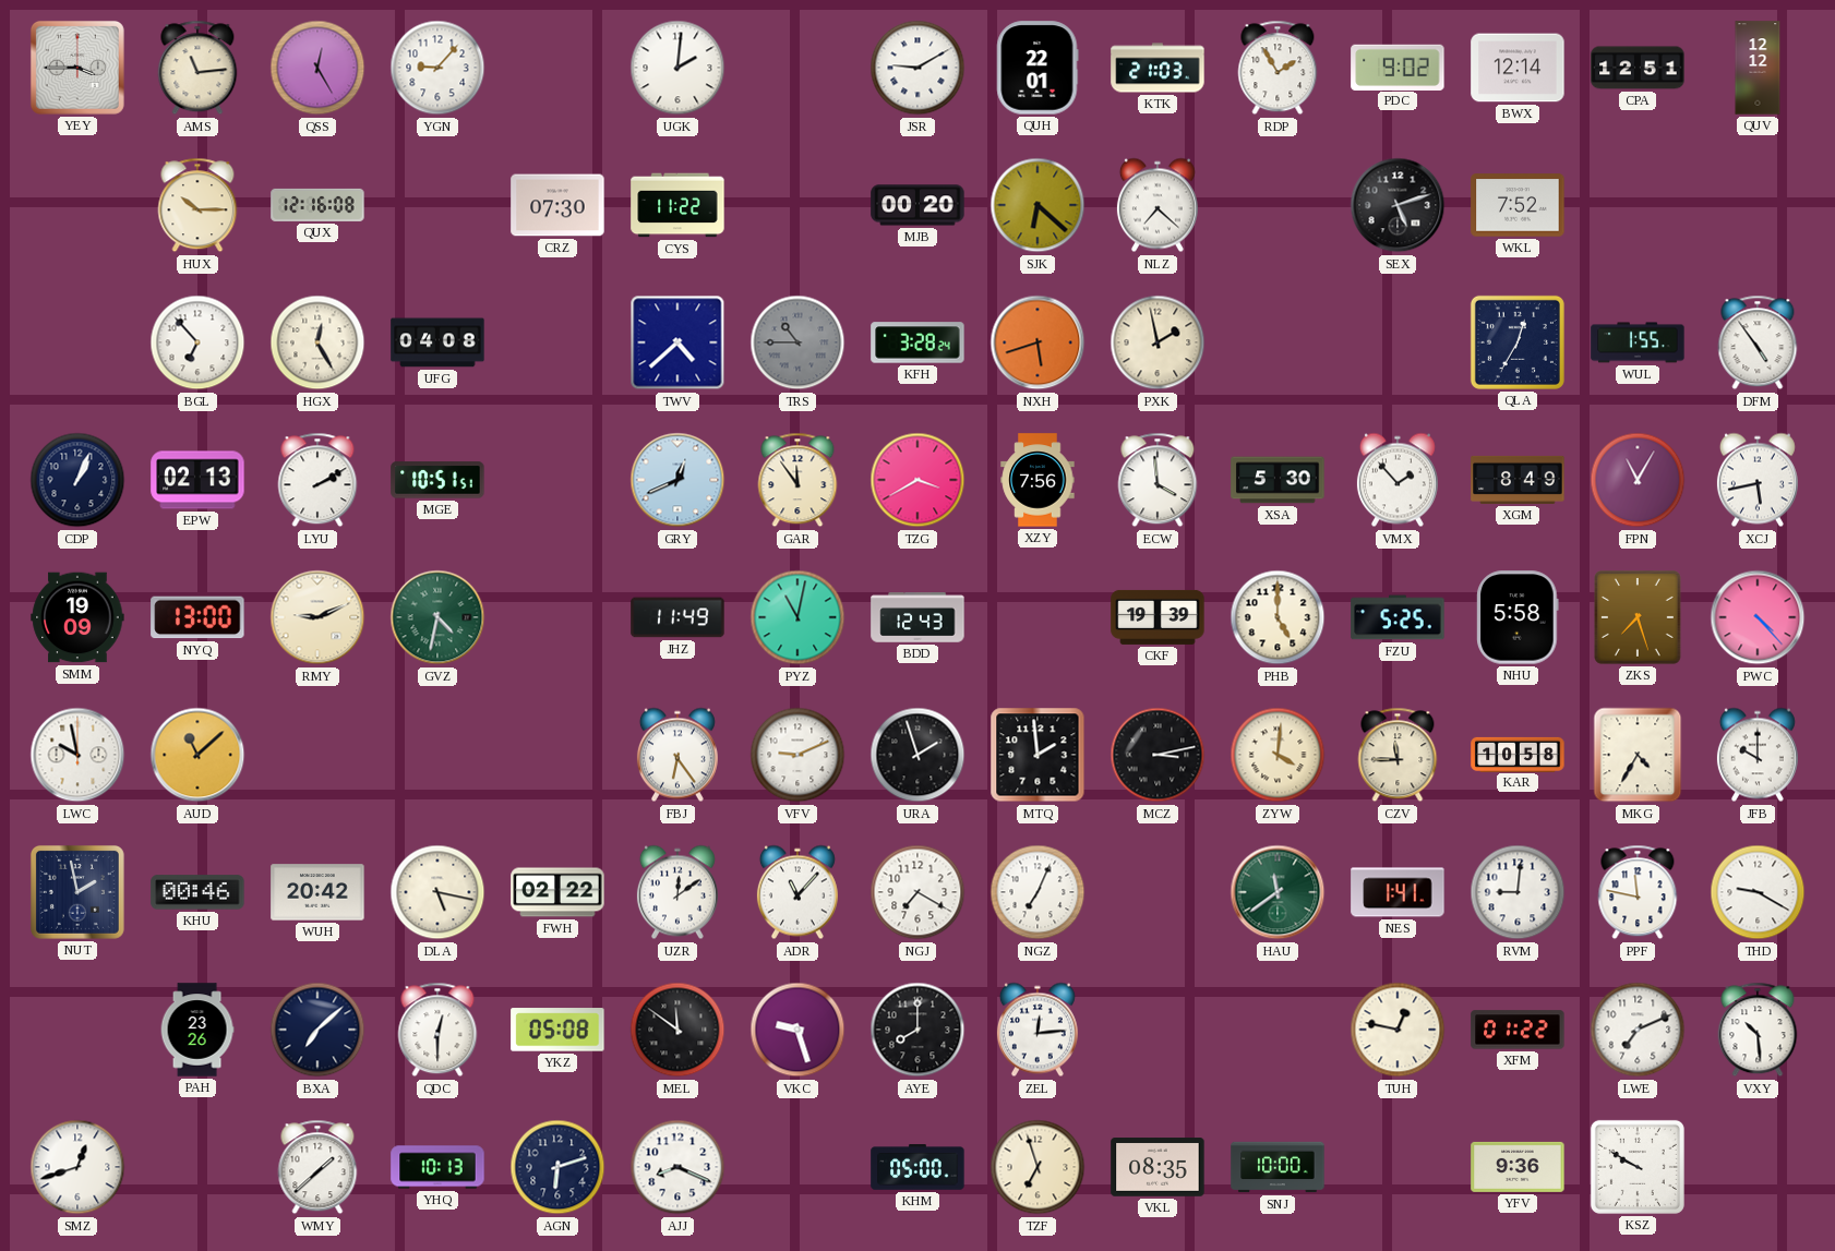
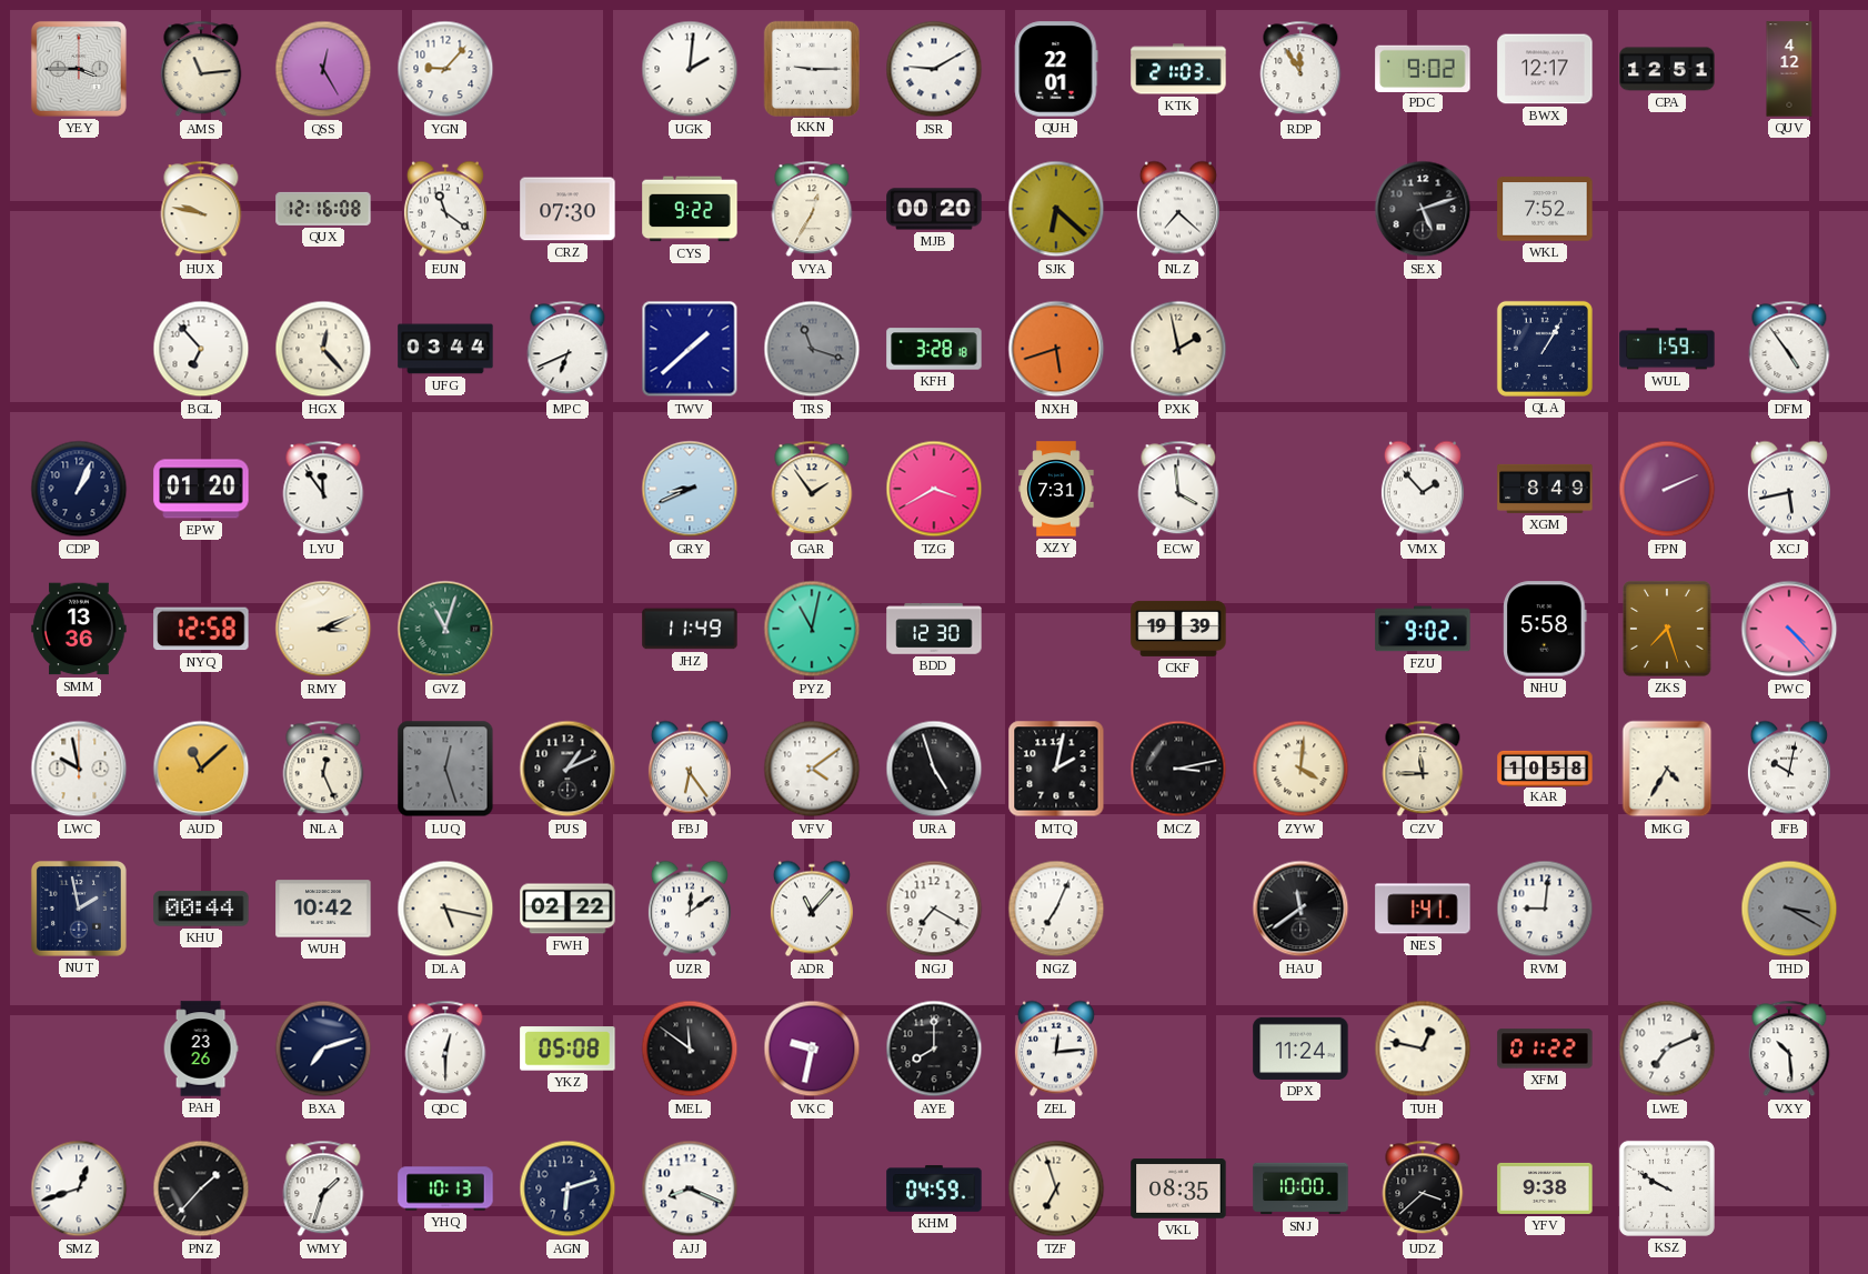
KKN: none -> 9:15
RDP: 1:55 -> 11:55
BWX: 12:14 -> 12:17
QUV: 12:12 -> 4:12
HUX: 10:15 -> 9:47
EUN: none -> 11:21
CYS: 11:22 -> 9:22
VYA: none -> 12:35
HGX: 12:25 -> 12:23
UFG: 04:08 -> 03:44
MPC: none -> 6:41
TWV: 4:38 -> 1:38
TRS: 10:45 -> 11:18
KFH: 3:28:24 -> 3:28:18
QLA: 12:35 -> 1:05
WUL: 1:55 -> 1:59
EPW: 02:13 -> 01:20
LYU: 2:10 -> 11:54
MGE: 10:51 -> none
GRY: 12:41 -> 8:41
GAR: 11:54 -> 1:54
XZY: 7:56 -> 7:31
XSA: 5:30 -> none
FPN: 11:05 -> 2:11
SMM: 19:09 -> 13:36
NYQ: 13:00 -> 12:58
RMY: 9:11 -> 3:11
GVZ: 4:32 -> 11:03
BDD: 12:43 -> 12:30
PHB: 5:00 -> none
FZU: 5:25 -> 9:02
NLA: none -> 12:26
LUQ: none -> 12:27
PUS: none -> 1:11
VFV: 9:11 -> 4:09
URA: 1:57 -> 4:57
MTQ: 1:59 -> 2:02
JFB: 10:00 -> 10:02
KHU: 00:46 -> 00:44
WUH: 20:42 -> 10:42
HAU dial: green -> black
PPF: 11:47 -> none
THD: 9:20 -> 3:20
THD dial: white -> grey
BXA: 7:08 -> 7:12
VKC: 9:27 -> 9:32
DPX: none -> 11:24
PNZ: none -> 1:37
WMY: 1:38 -> 1:33
KHM: 05:00 -> 04:59
UDZ: none -> 3:38
YFV: 9:36 -> 9:38
